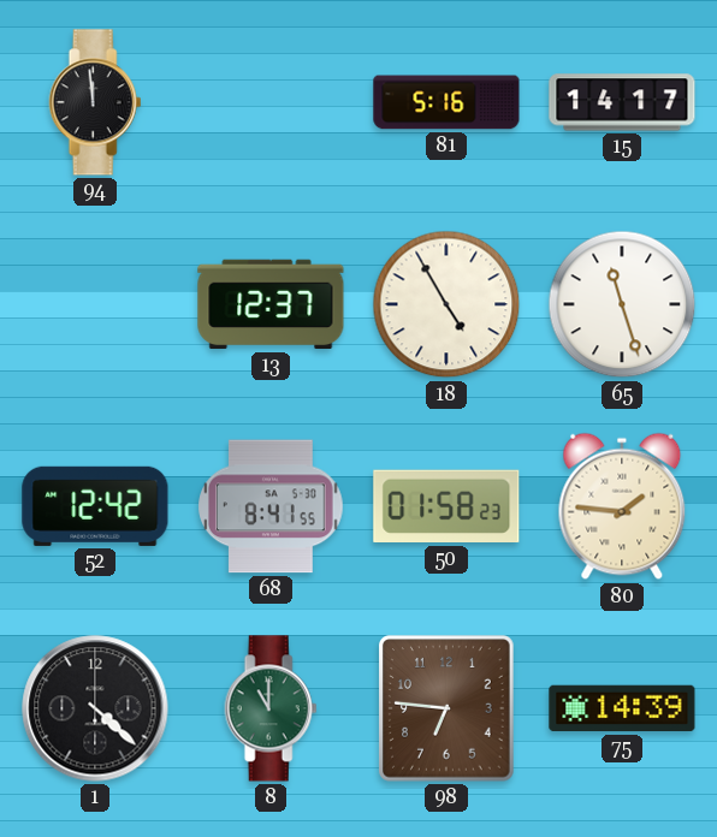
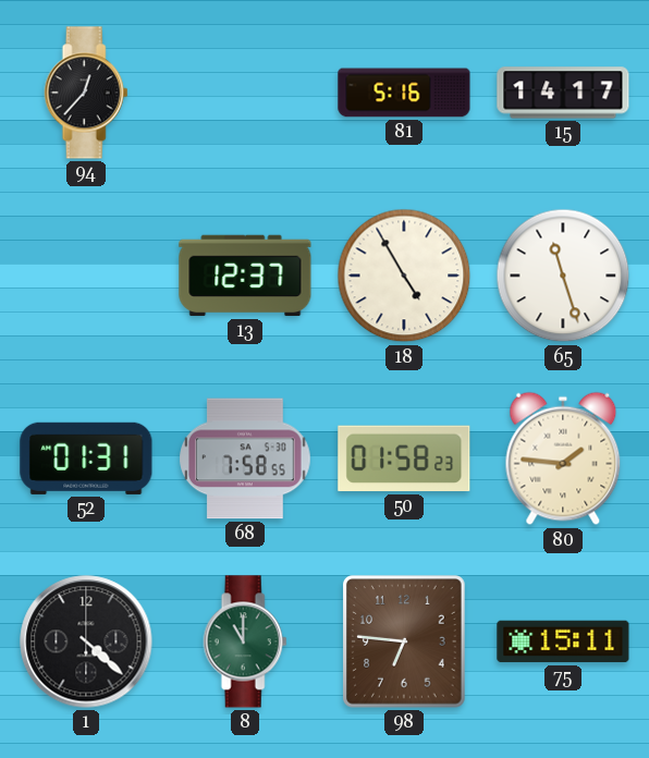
94: 11:59 -> 12:37
52: 12:42 -> 01:31
68: 8:41 -> 7:58
75: 14:39 -> 15:11
